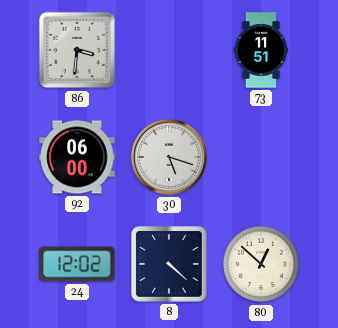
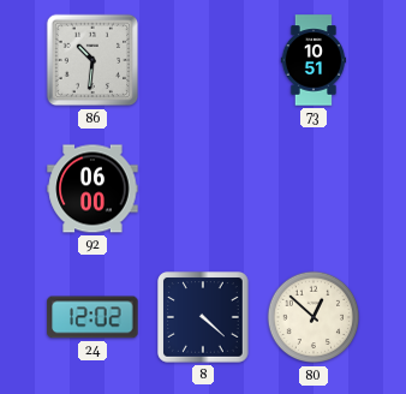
86: 3:31 -> 10:31
73: 11:51 -> 10:51
30: 5:18 -> none
